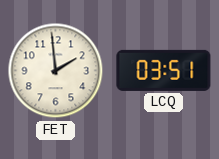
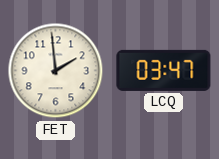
LCQ: 03:51 -> 03:47
